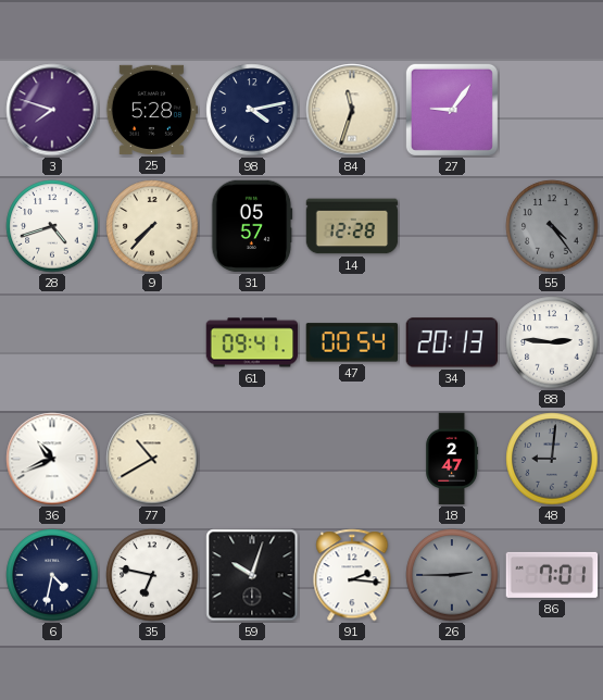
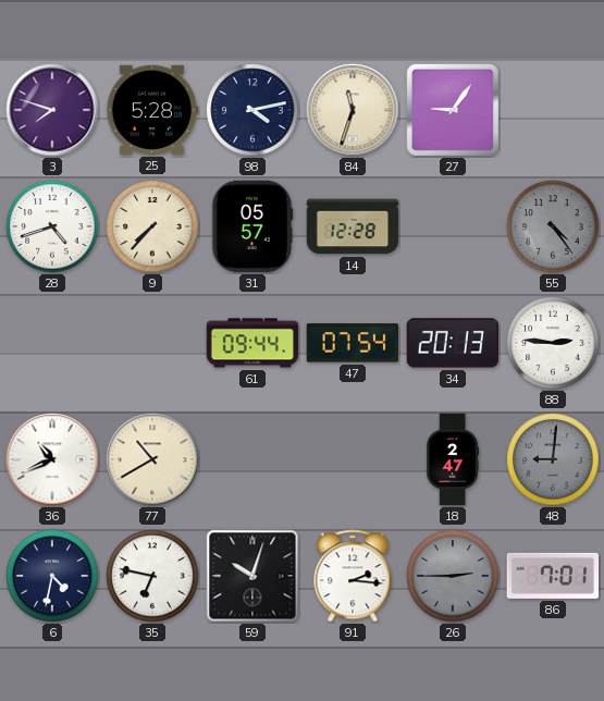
61: 09:41 -> 09:44
47: 00:54 -> 07:54
